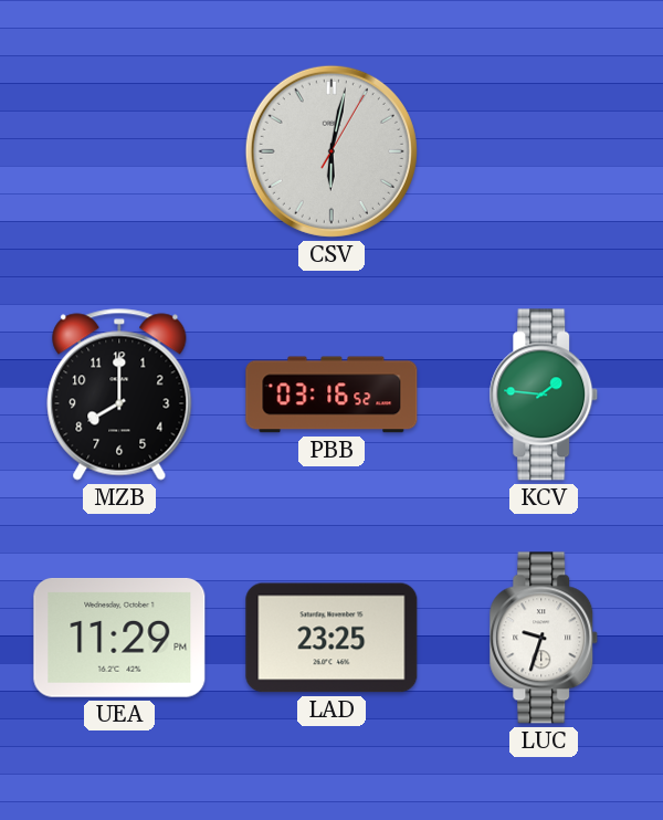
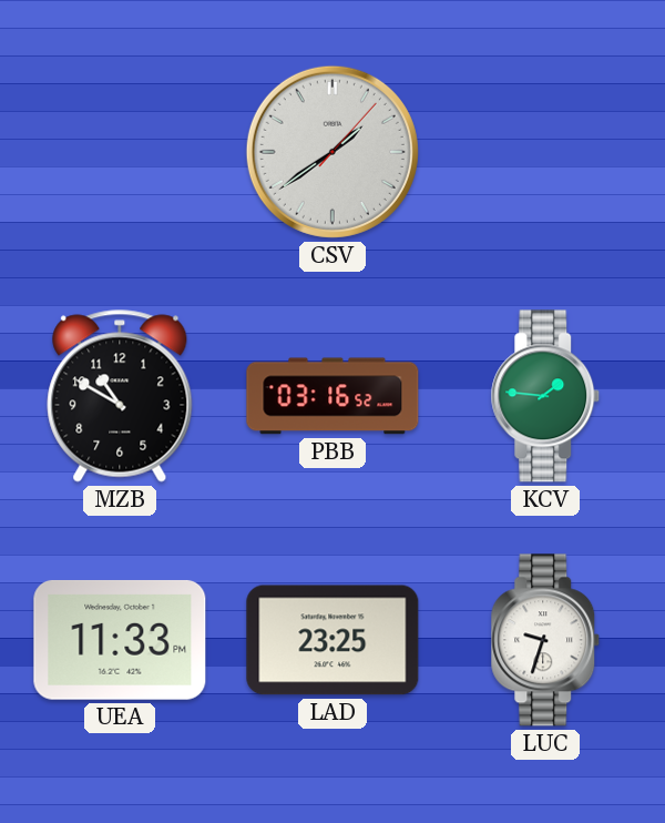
CSV: 6:02 -> 1:39
MZB: 8:00 -> 10:50
UEA: 11:29 -> 11:33
